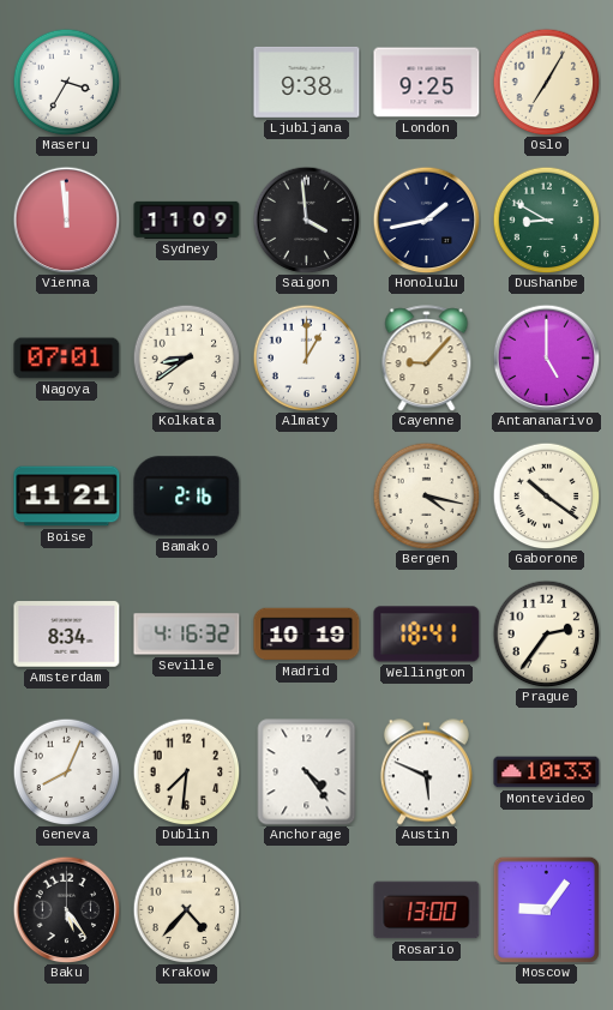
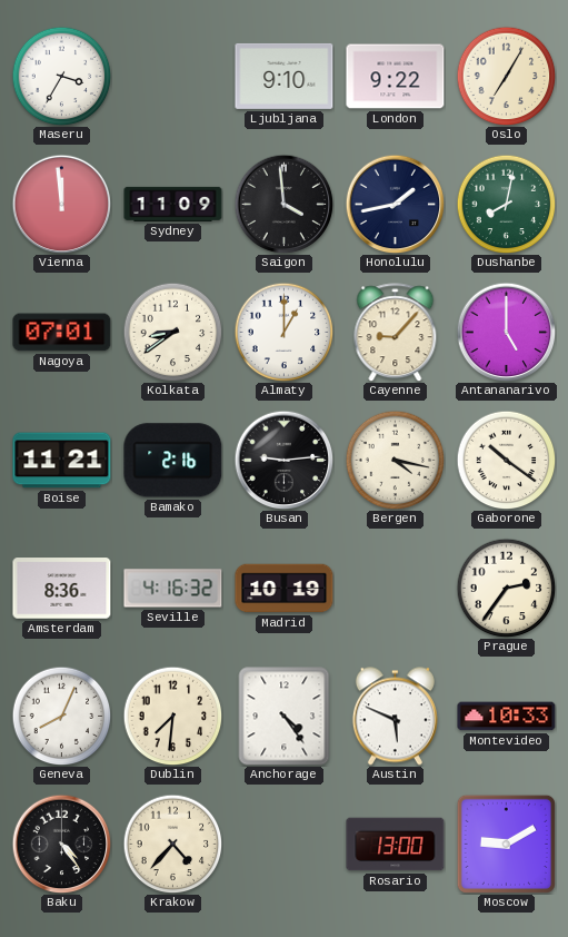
Ljubljana: 9:38 -> 9:10
London: 9:25 -> 9:22
Dushanbe: 8:50 -> 8:02
Busan: none -> 9:14
Amsterdam: 8:34 -> 8:36
Wellington: 18:41 -> none
Baku: 5:24 -> 4:24
Moscow: 9:06 -> 9:10
